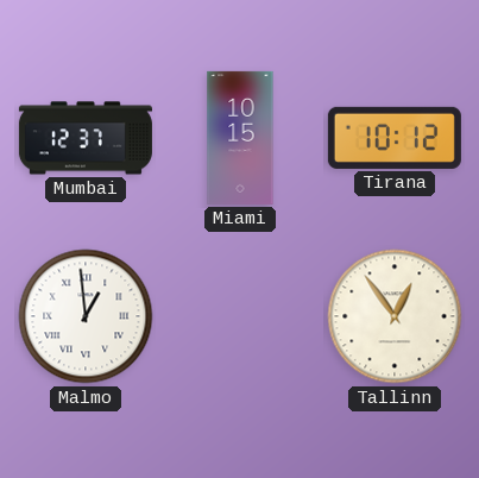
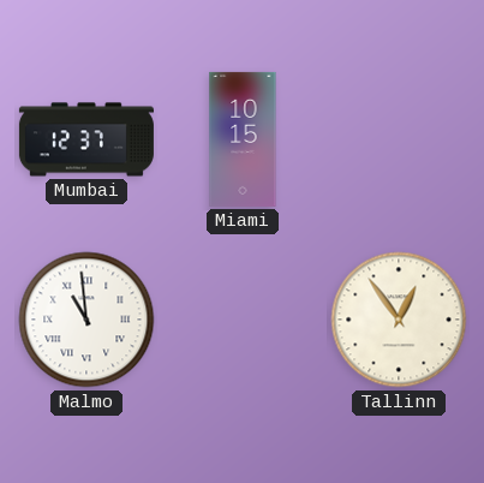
Tirana: 10:12 -> none
Malmo: 12:59 -> 10:59
